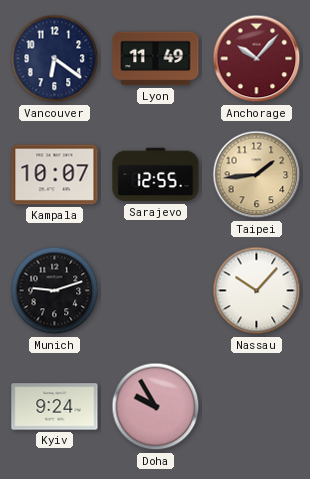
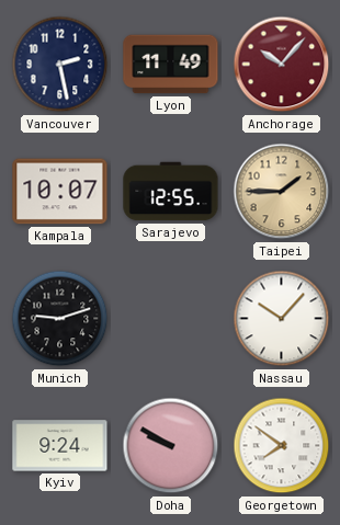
Vancouver: 6:21 -> 2:28
Taipei: 1:44 -> 1:45
Doha: 9:55 -> 9:50
Georgetown: none -> 7:51
